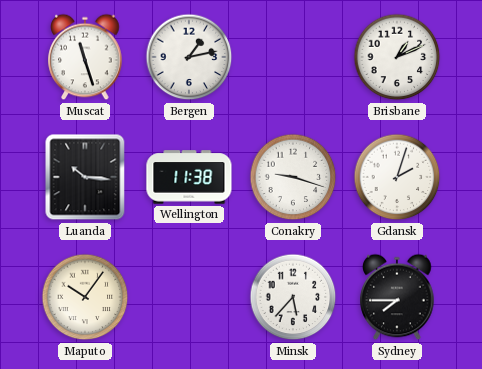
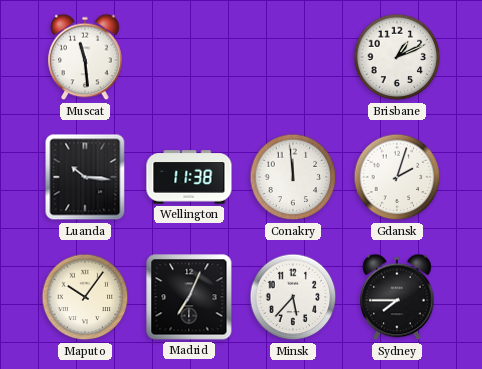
Muscat: 11:27 -> 11:29
Bergen: 1:13 -> none
Conakry: 9:18 -> 11:59
Madrid: none -> 7:04
